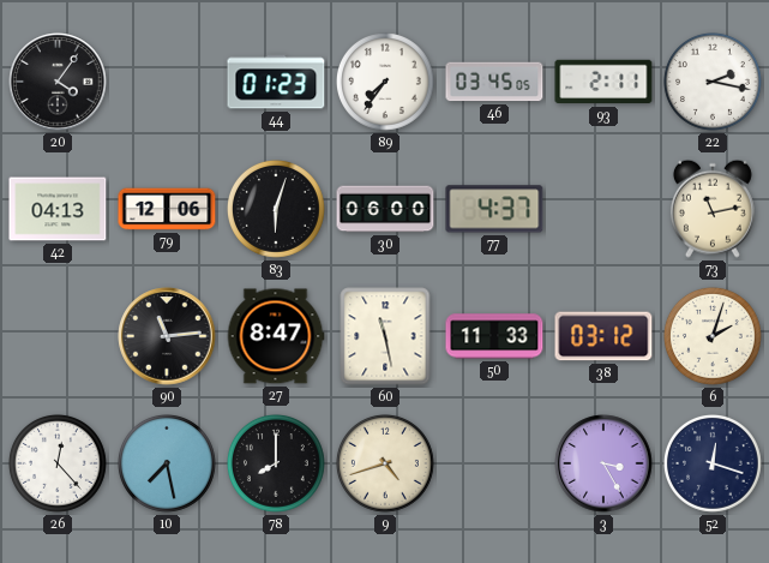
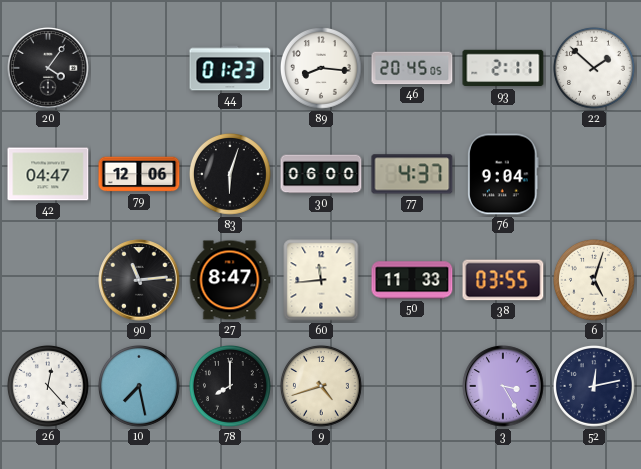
89: 7:36 -> 8:16
46: 03:45 -> 20:45
22: 2:17 -> 1:52
42: 04:13 -> 04:47
76: none -> 9:04
73: 11:13 -> none
60: 11:28 -> 11:44
38: 03:12 -> 03:55
6: 2:03 -> 5:03
52: 12:18 -> 12:13
